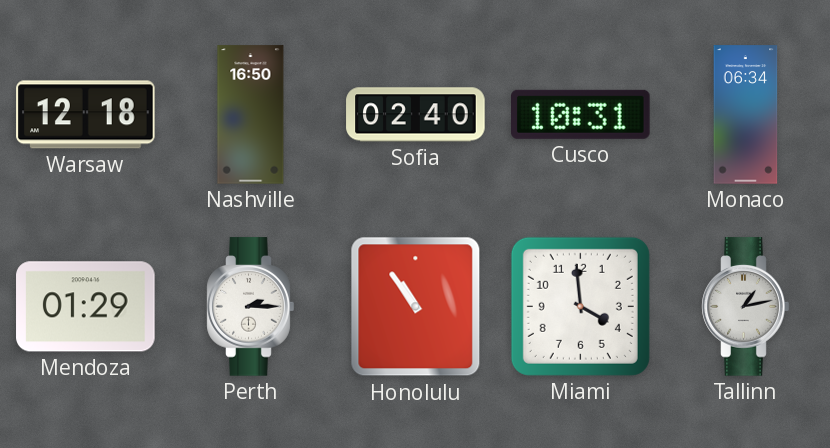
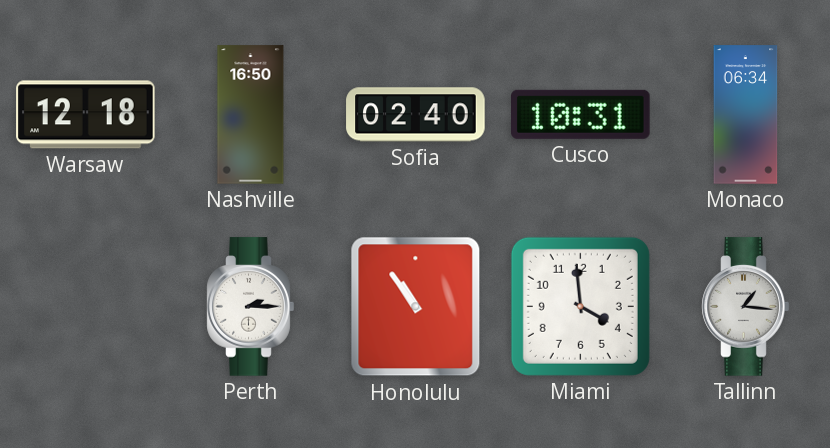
Mendoza: 01:29 -> none
Tallinn: 1:13 -> 1:16
